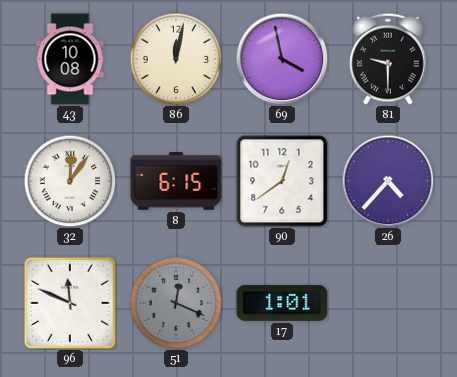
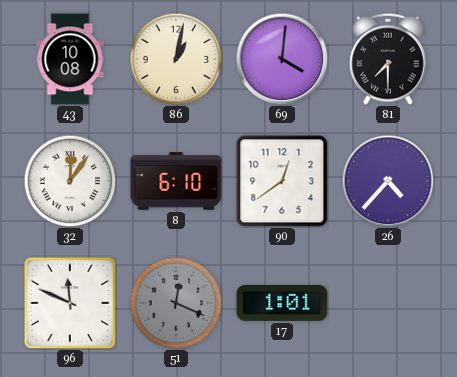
86: 12:02 -> 1:02
69: 3:58 -> 4:01
81: 9:30 -> 7:30
8: 6:15 -> 6:10
